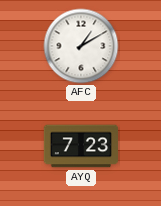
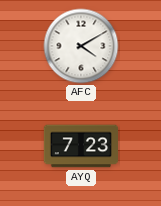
AFC: 1:10 -> 4:10
